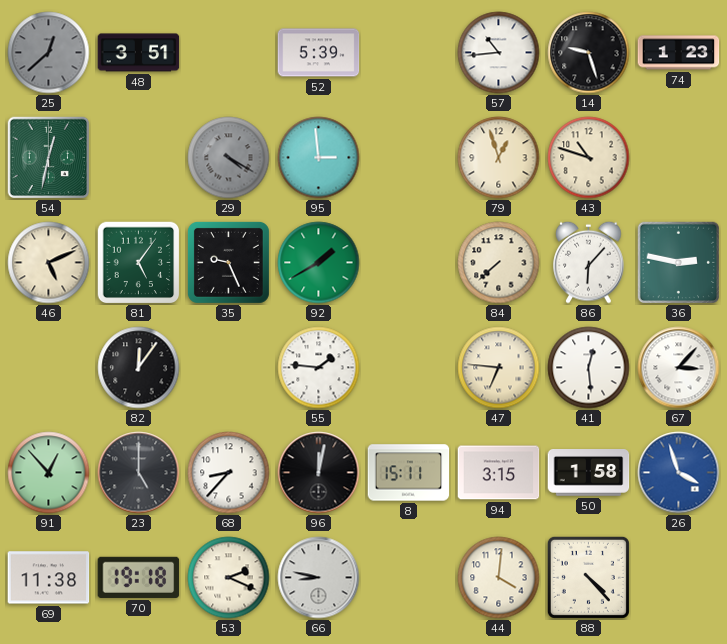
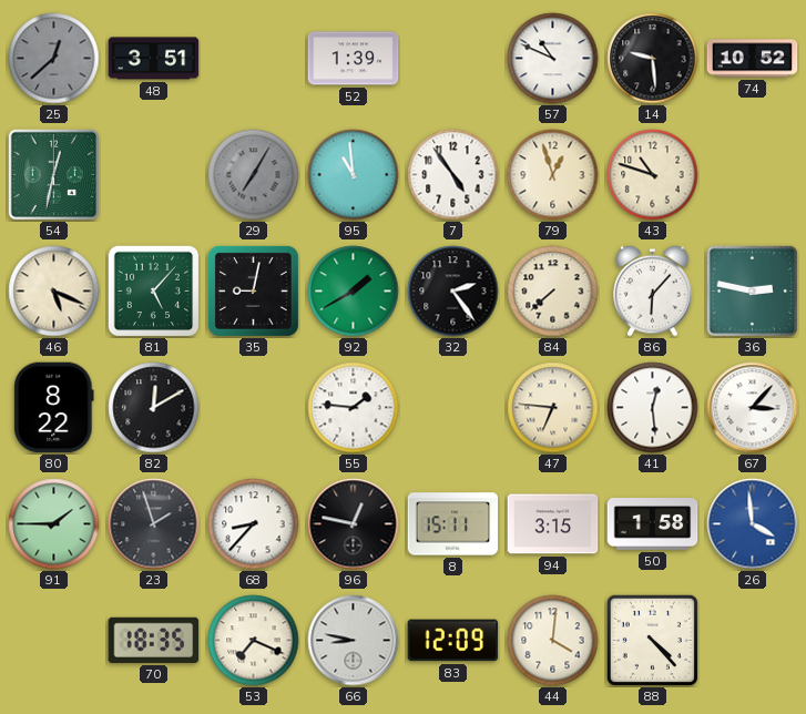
52: 5:39 -> 1:39
57: 10:44 -> 10:49
14: 9:27 -> 9:29
74: 1:23 -> 10:52
29: 4:20 -> 7:05
95: 2:59 -> 10:59
7: none -> 4:54
46: 5:11 -> 5:19
81: 5:06 -> 5:07
35: 9:26 -> 9:02
32: none -> 2:24
80: none -> 8:22
82: 12:06 -> 12:10
91: 12:53 -> 1:45
23: 5:00 -> 1:57
96: 12:02 -> 12:47
26: 3:57 -> 3:59
69: 11:38 -> none
70: 19:18 -> 18:35
53: 2:19 -> 7:19
83: none -> 12:09
